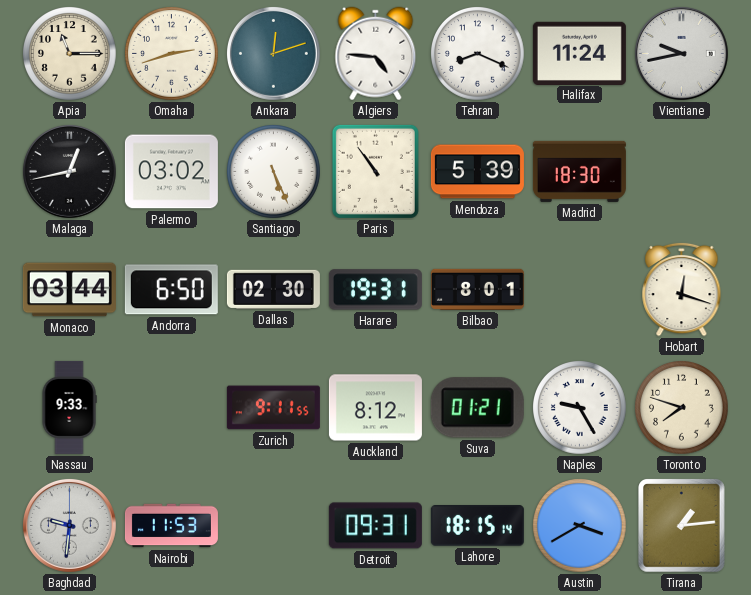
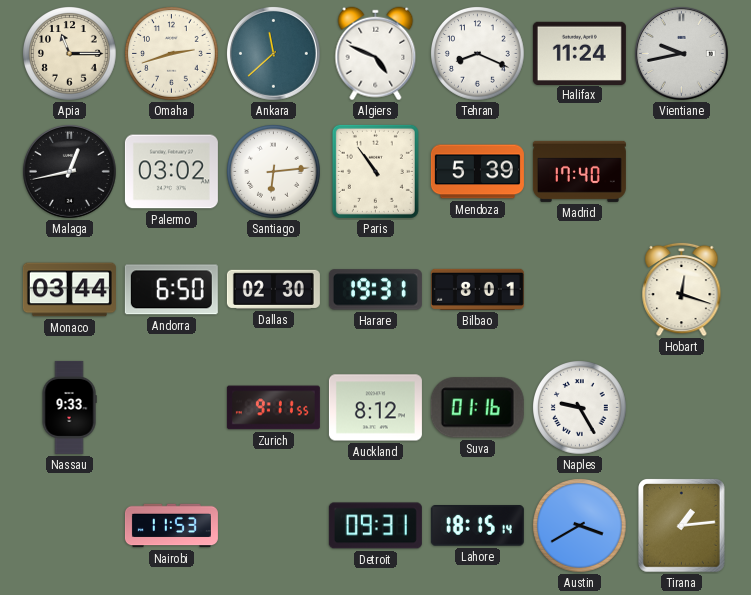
Ankara: 12:12 -> 11:38
Algiers: 4:46 -> 4:49
Santiago: 5:26 -> 6:14
Madrid: 18:30 -> 17:40
Suva: 01:21 -> 01:16
Toronto: 7:48 -> none
Baghdad: 9:31 -> none
